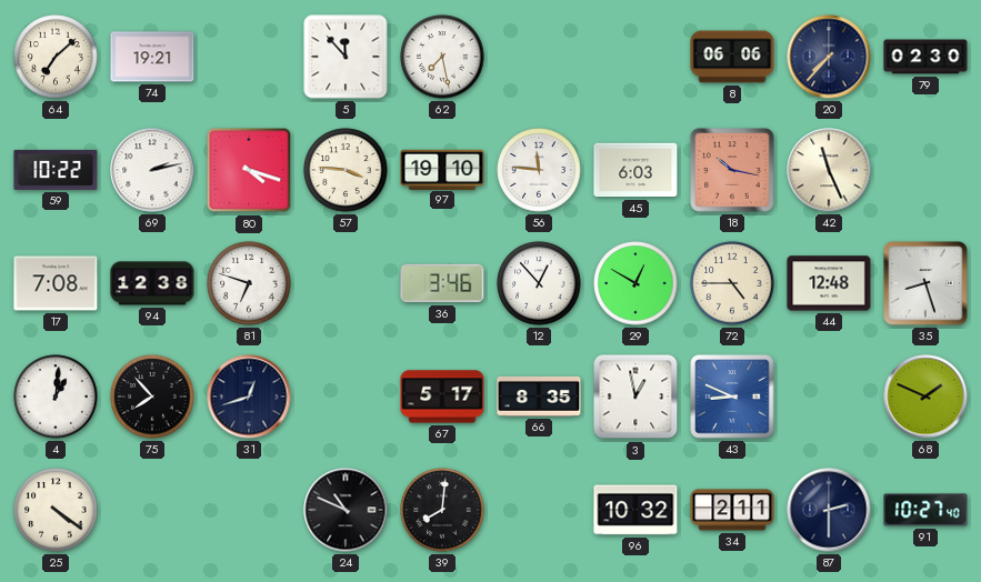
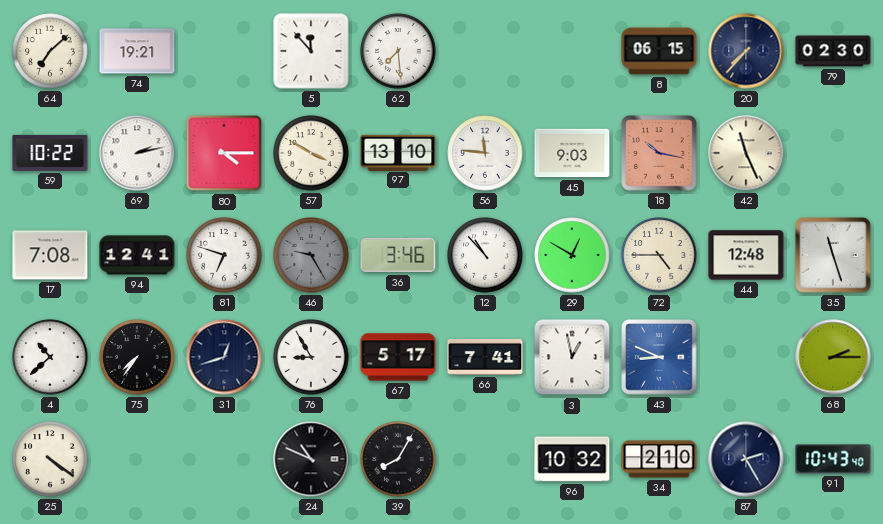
62: 7:28 -> 7:29
8: 06:06 -> 06:15
80: 4:18 -> 4:15
57: 3:46 -> 3:50
97: 19:10 -> 13:10
45: 6:03 -> 9:03
94: 12:38 -> 12:41
46: none -> 9:25
12: 12:53 -> 10:53
35: 8:27 -> 11:27
4: 1:01 -> 10:38
75: 7:53 -> 7:36
76: none -> 8:55
66: 8:35 -> 7:41
68: 1:49 -> 2:15
39: 8:01 -> 8:05
34: 2:11 -> 2:10
87: 2:30 -> 2:25
91: 10:27 -> 10:43
